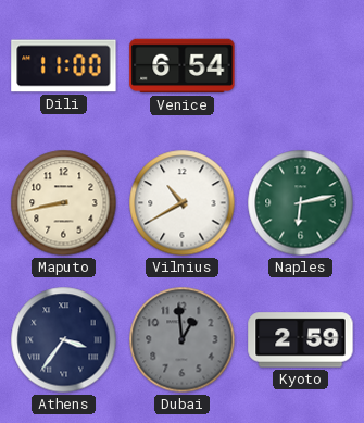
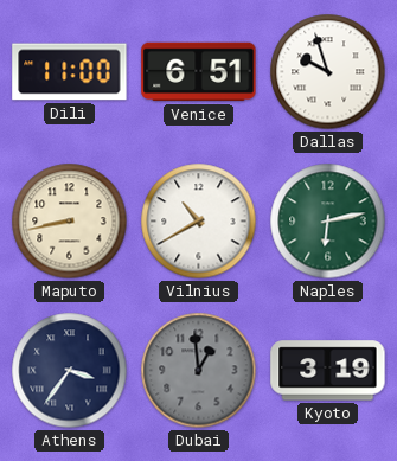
Venice: 6:54 -> 6:51
Dallas: none -> 9:57
Kyoto: 2:59 -> 3:19
